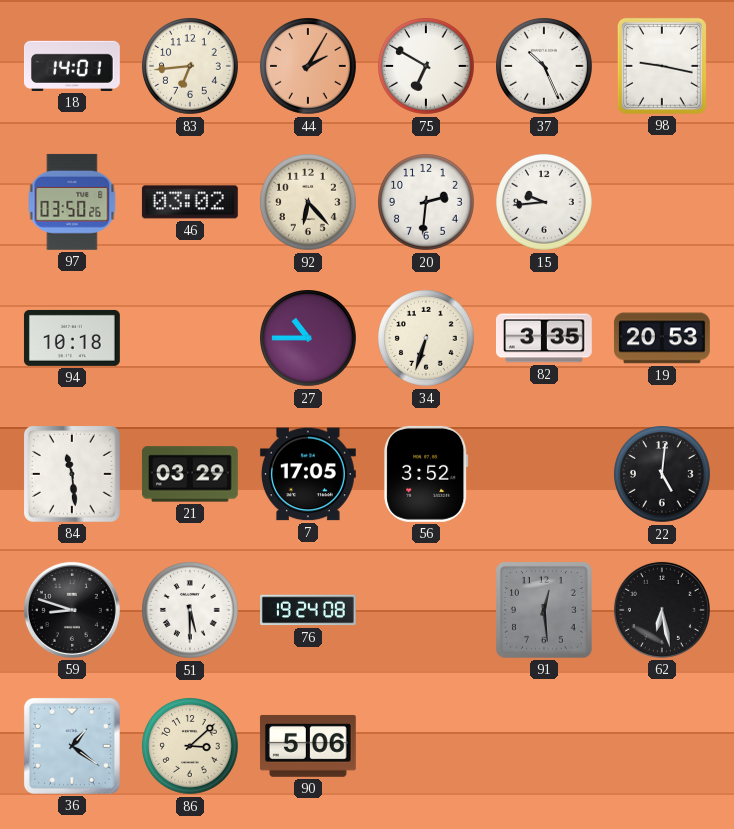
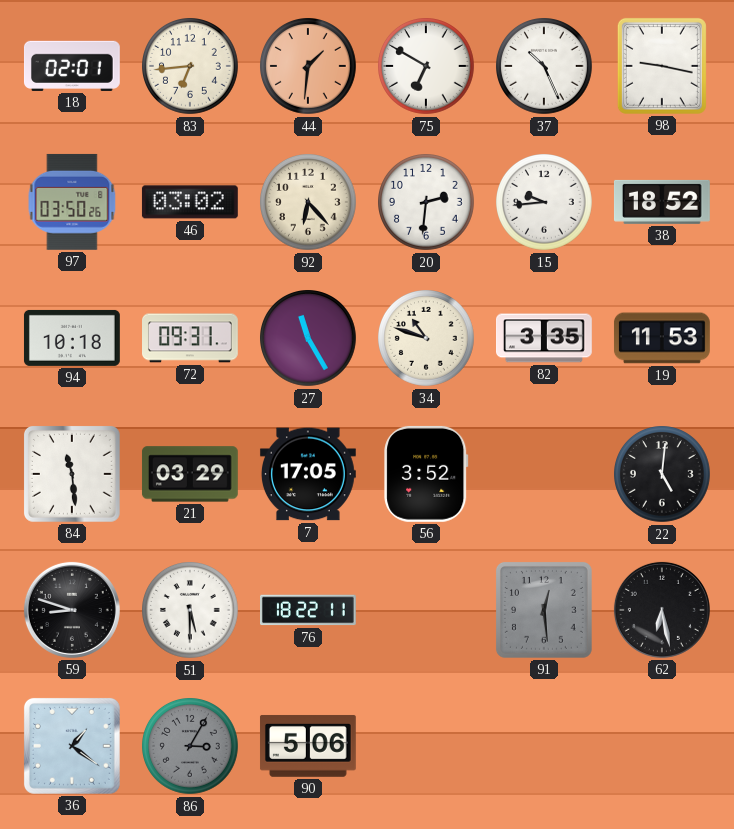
18: 14:01 -> 02:01
44: 2:05 -> 1:31
38: none -> 18:52
72: none -> 09:31
27: 10:45 -> 11:25
34: 6:33 -> 10:48
19: 20:53 -> 11:53
76: 19:24 -> 18:22
86: 3:08 -> 3:05
86 dial: cream -> grey
